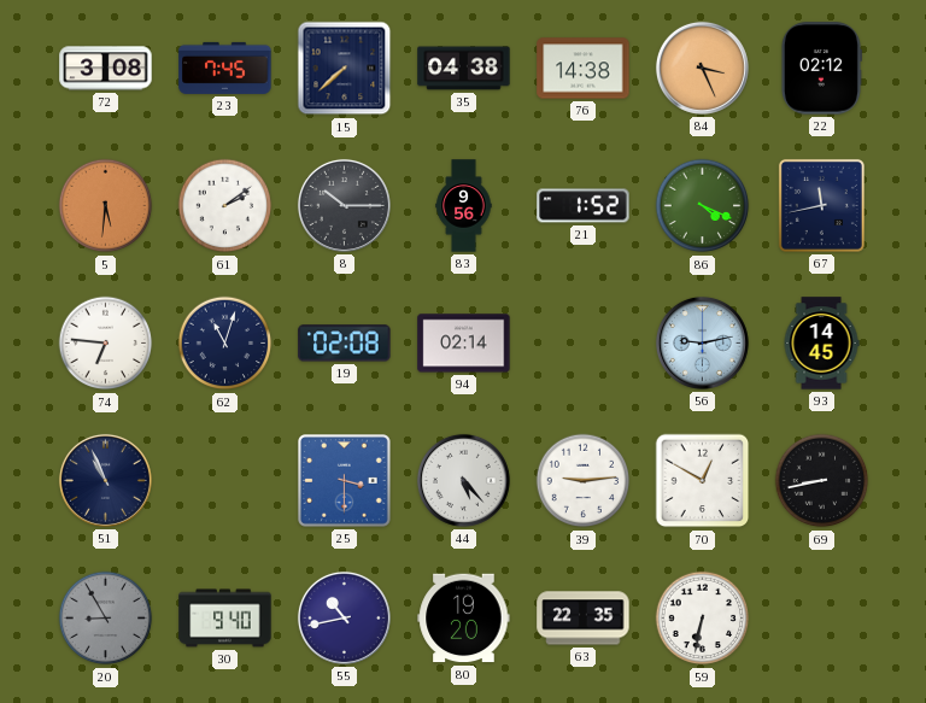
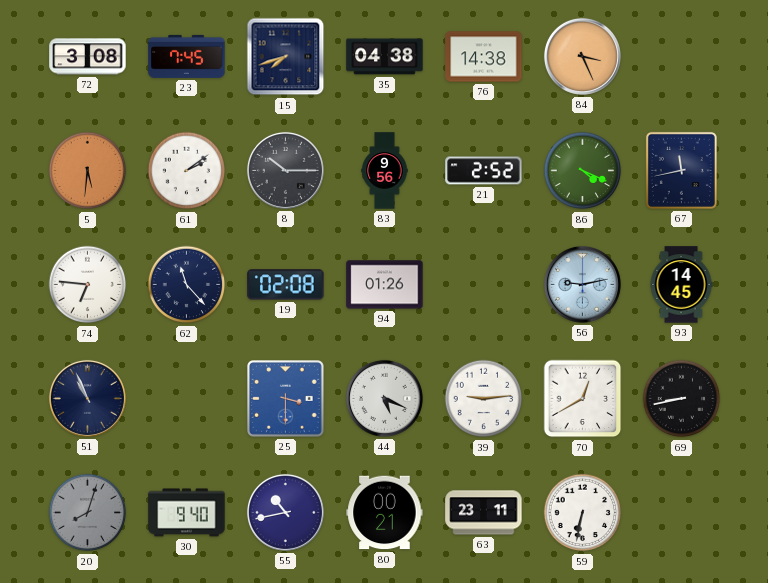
15: 7:38 -> 7:42
22: 02:12 -> none
21: 1:52 -> 2:52
62: 11:03 -> 11:23
94: 02:14 -> 01:26
44: 5:23 -> 5:19
70: 12:50 -> 12:40
20: 8:55 -> 8:03
80: 19:20 -> 00:21
63: 22:35 -> 23:11
